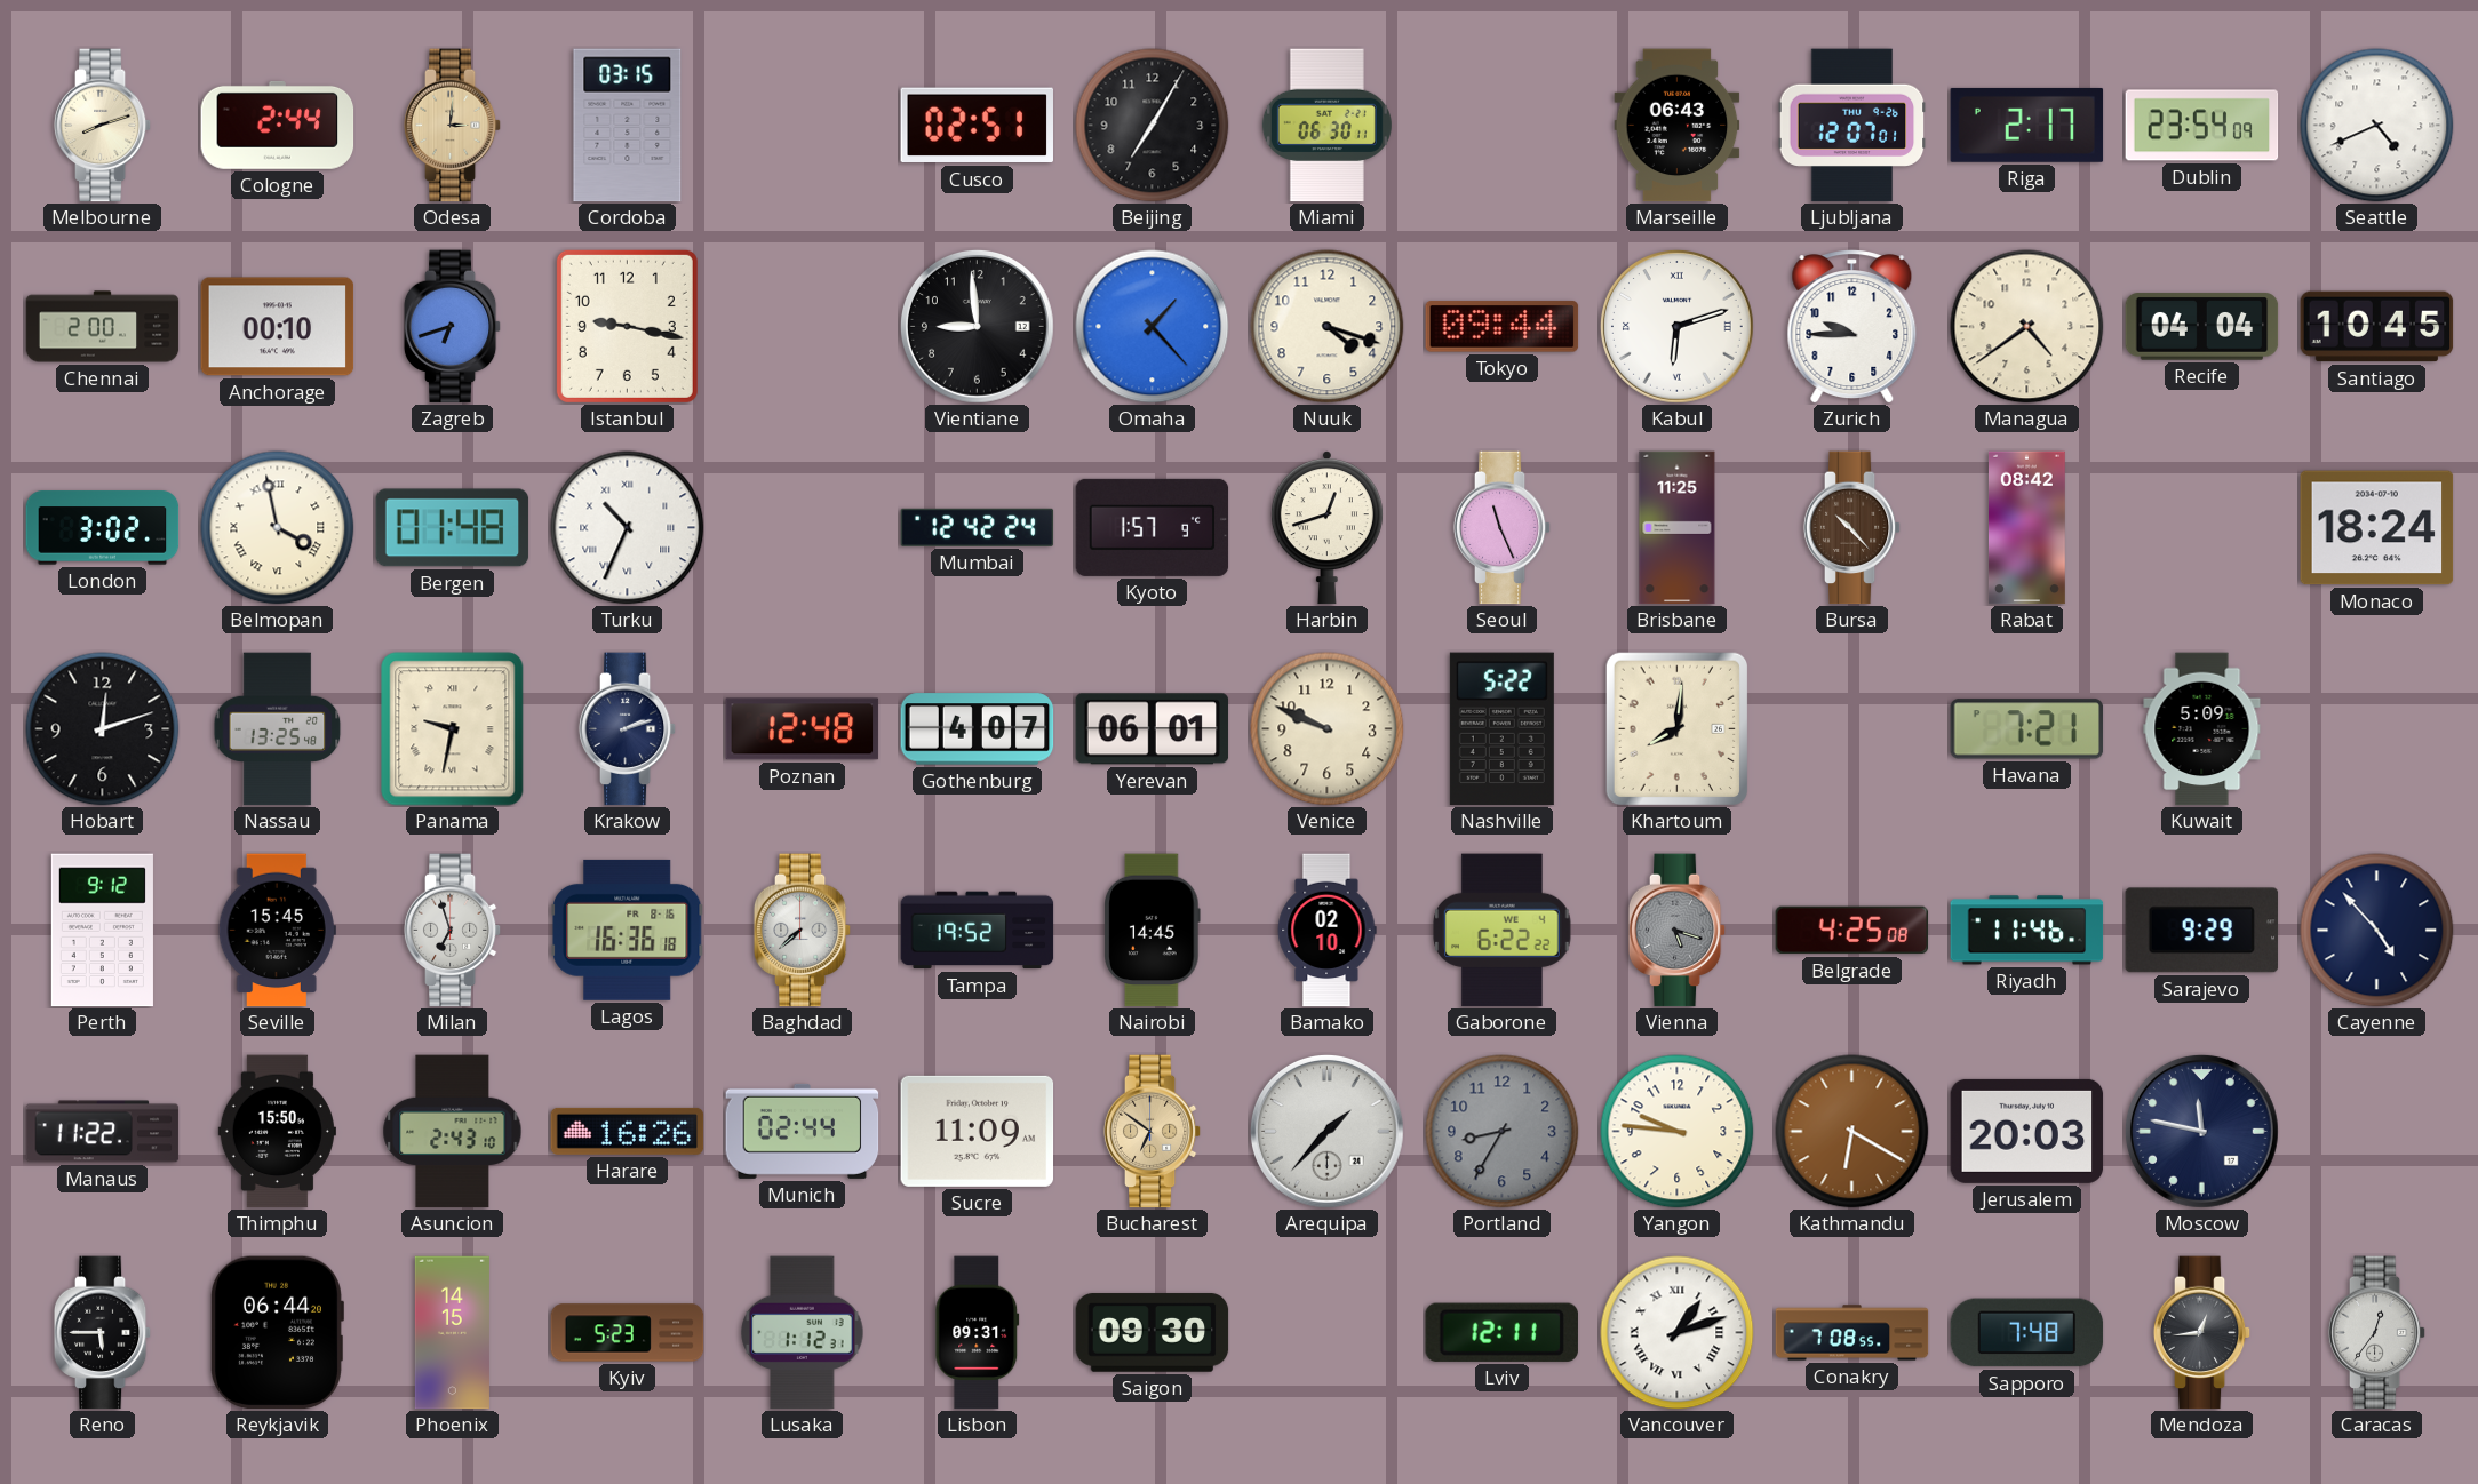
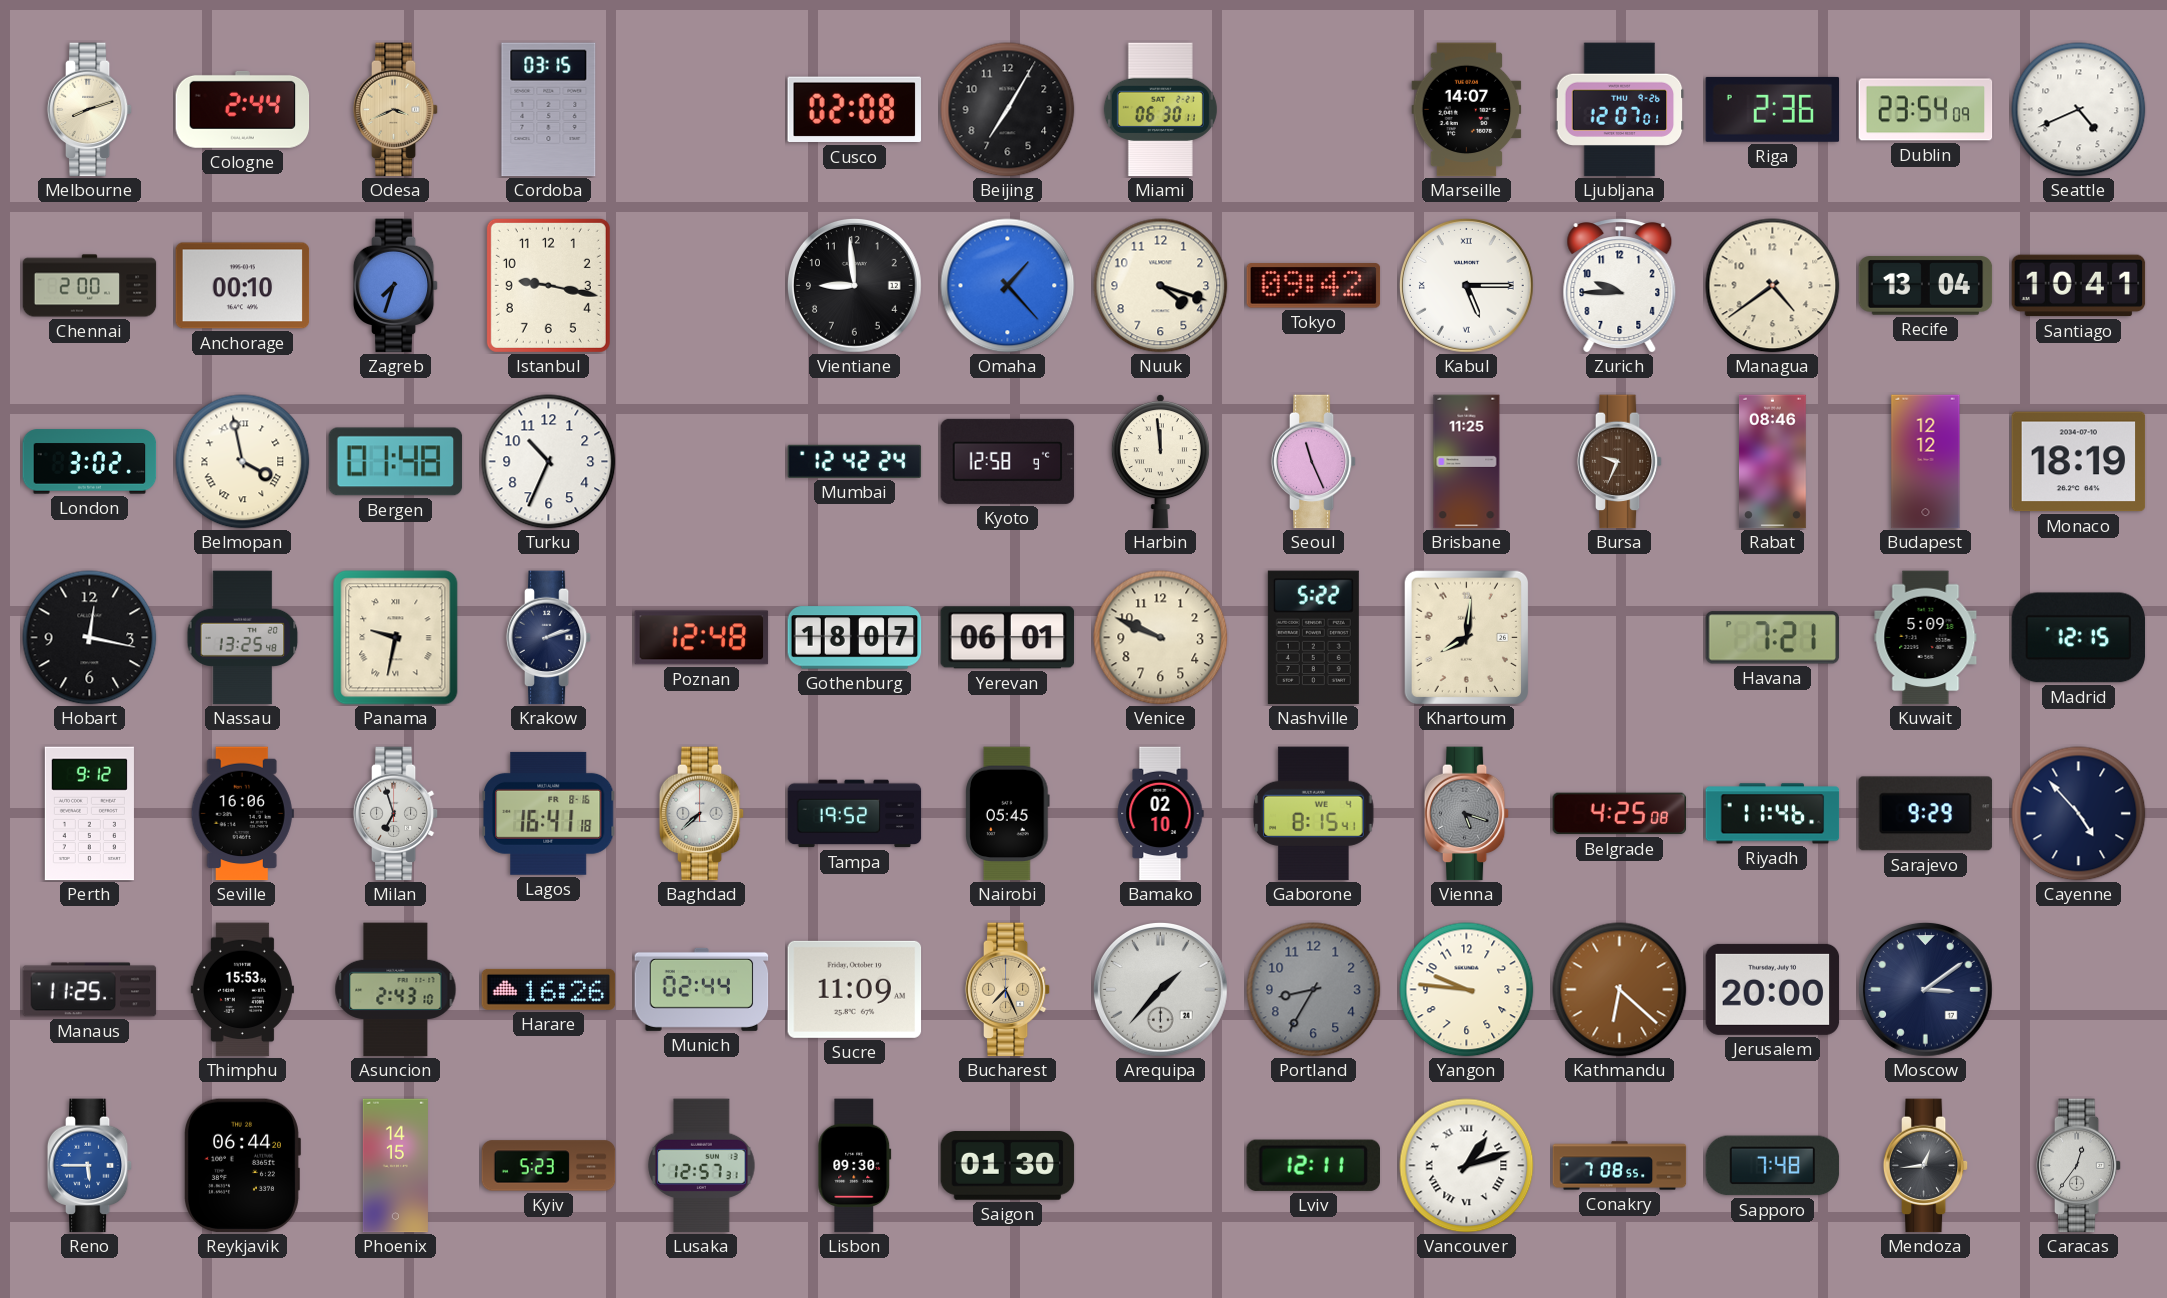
Odesa: 3:01 -> 3:41
Cusco: 02:51 -> 02:08
Marseille: 06:43 -> 14:07
Riga: 2:17 -> 2:36
Zagreb: 6:42 -> 7:33
Tokyo: 09:44 -> 09:42
Kabul: 6:12 -> 5:15
Recife: 04:04 -> 13:04
Santiago: 10:45 -> 10:41
Turku numerals: Roman -> Arabic
Kyoto: 1:57 -> 12:58
Harbin: 12:42 -> 11:59
Bursa: 10:23 -> 9:34
Rabat: 08:42 -> 08:46
Budapest: none -> 12:12
Monaco: 18:24 -> 18:19
Hobart: 12:12 -> 12:17
Gothenburg: 4:07 -> 18:07
Madrid: none -> 12:15
Seville: 15:45 -> 16:06
Lagos: 16:36 -> 16:41
Nairobi: 14:45 -> 05:45
Gaborone: 6:22 -> 8:15
Manaus: 11:22 -> 11:25
Thimphu: 15:50 -> 15:53
Bucharest: 6:51 -> 7:26
Kathmandu: 6:20 -> 6:22
Jerusalem: 20:03 -> 20:00
Moscow: 11:47 -> 3:09
Reno dial: black -> blue
Lusaka: 1:12 -> 12:57
Lisbon: 09:31 -> 09:30
Saigon: 09:30 -> 01:30
